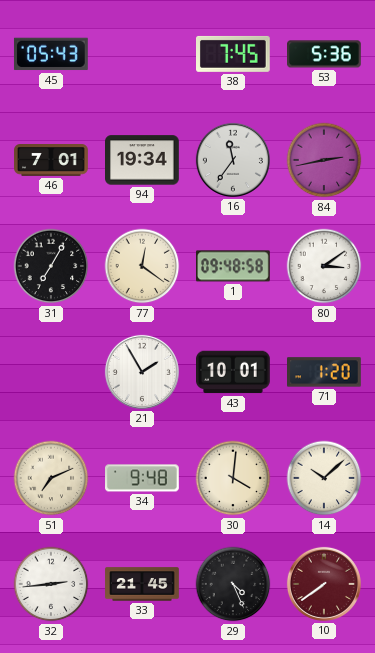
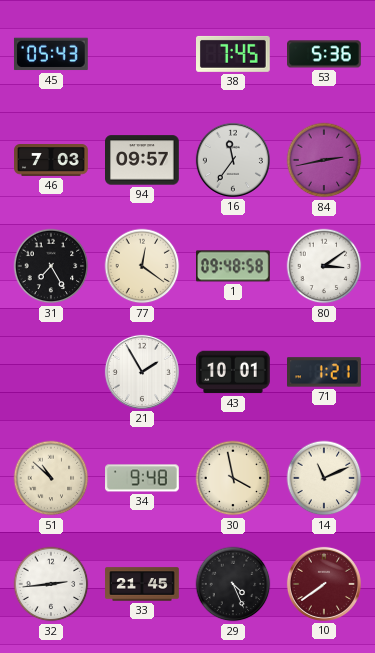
46: 7:01 -> 7:03
94: 19:34 -> 09:57
31: 7:05 -> 7:25
71: 1:20 -> 1:21
51: 7:11 -> 10:52
30: 4:01 -> 3:58
14: 10:08 -> 11:11
